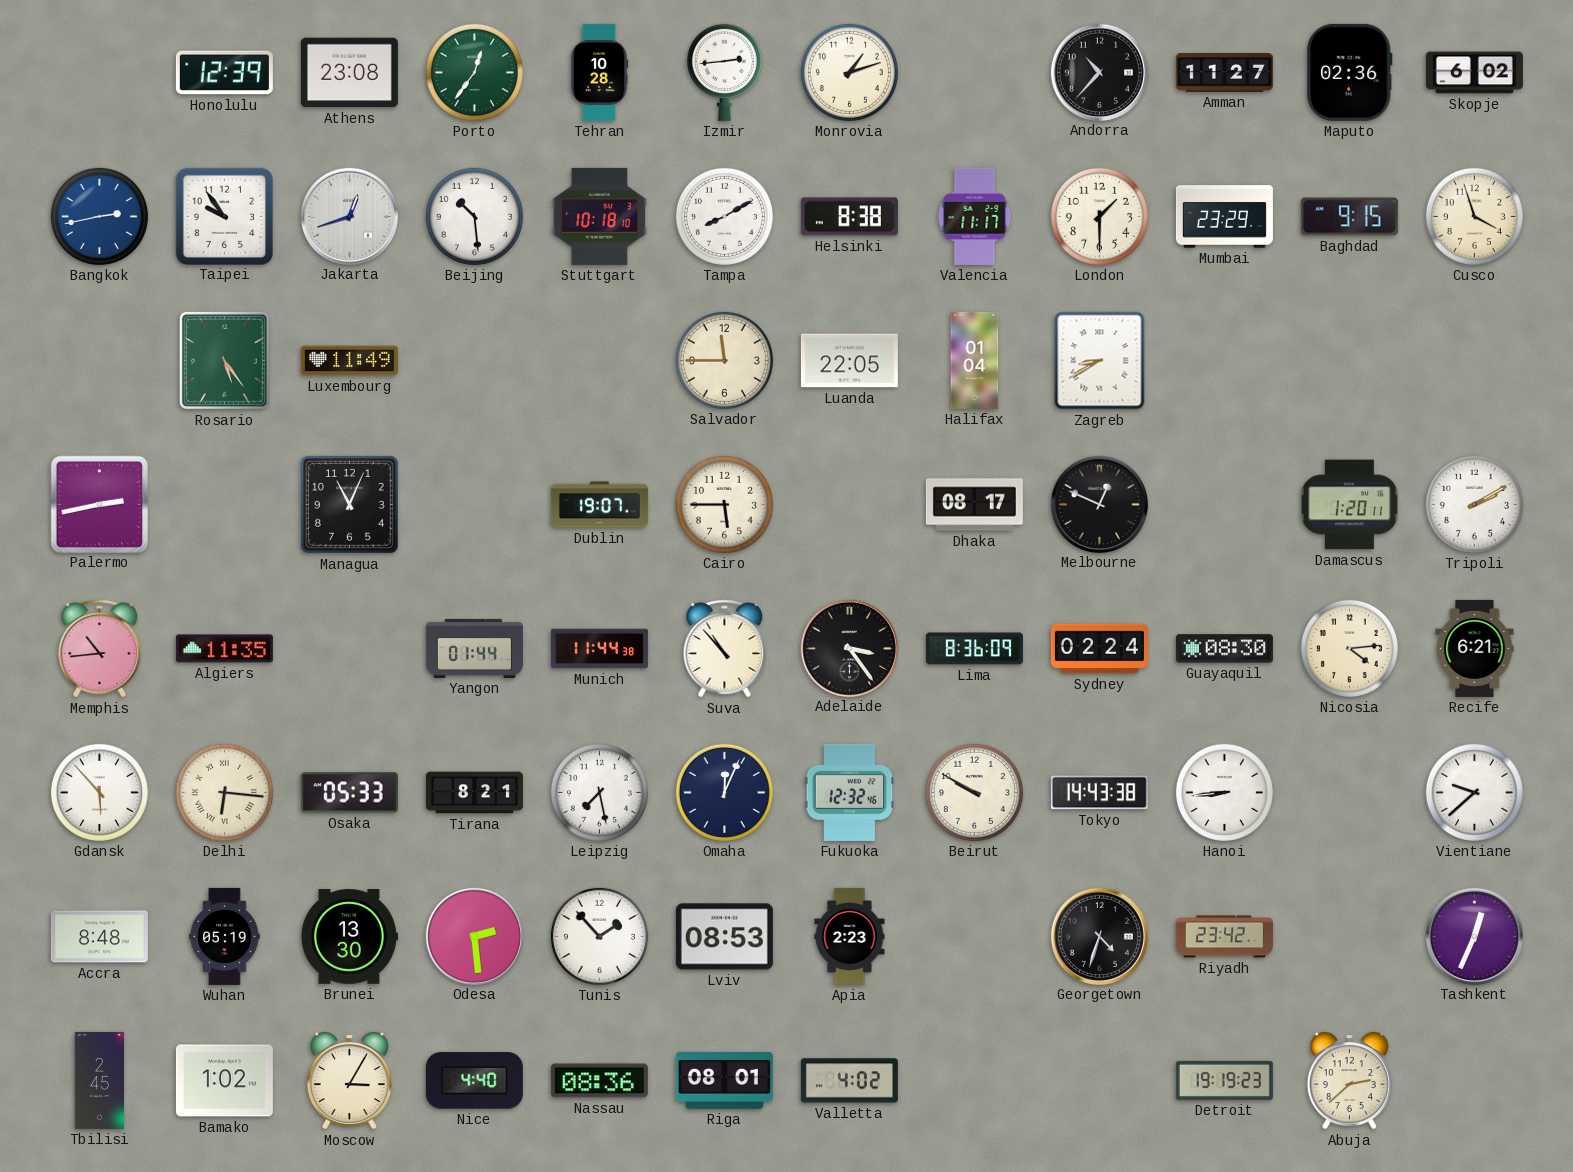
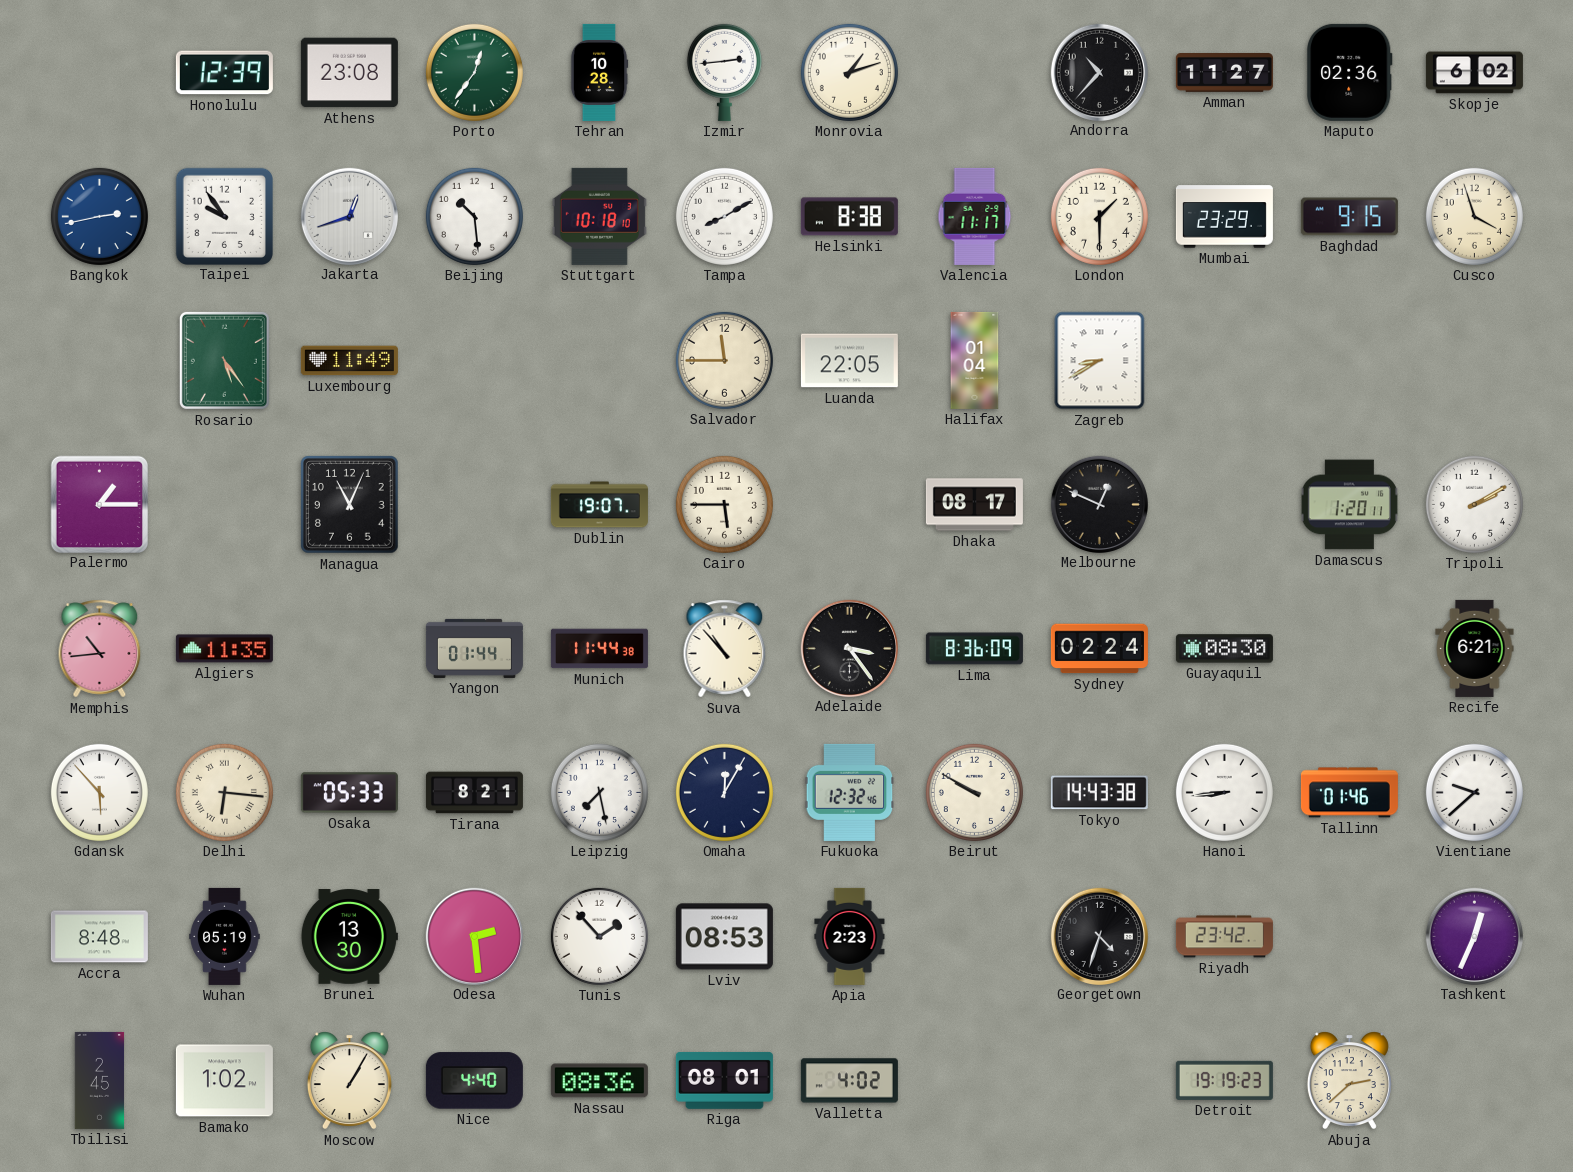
Palermo: 2:43 -> 1:15
Nicosia: 4:14 -> none
Omaha: 12:04 -> 12:05
Tallinn: none -> 01:46
Moscow: 3:05 -> 1:05
